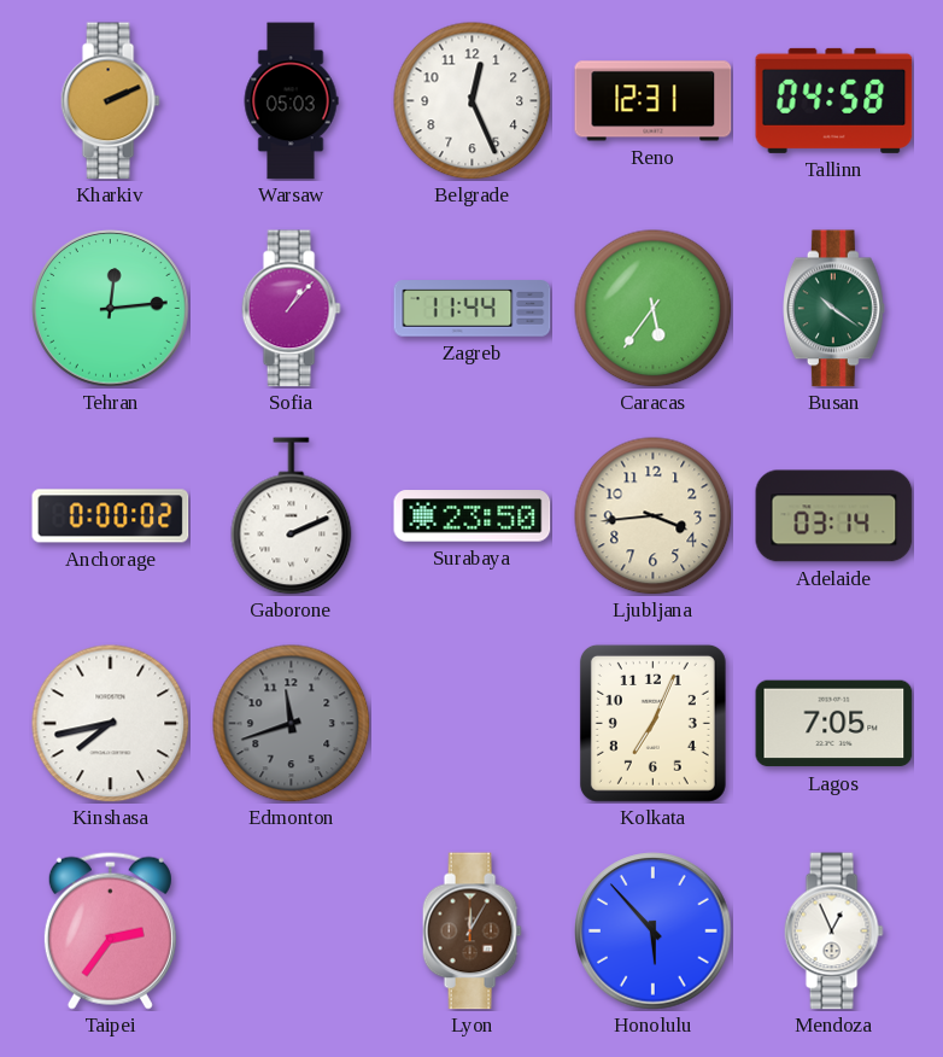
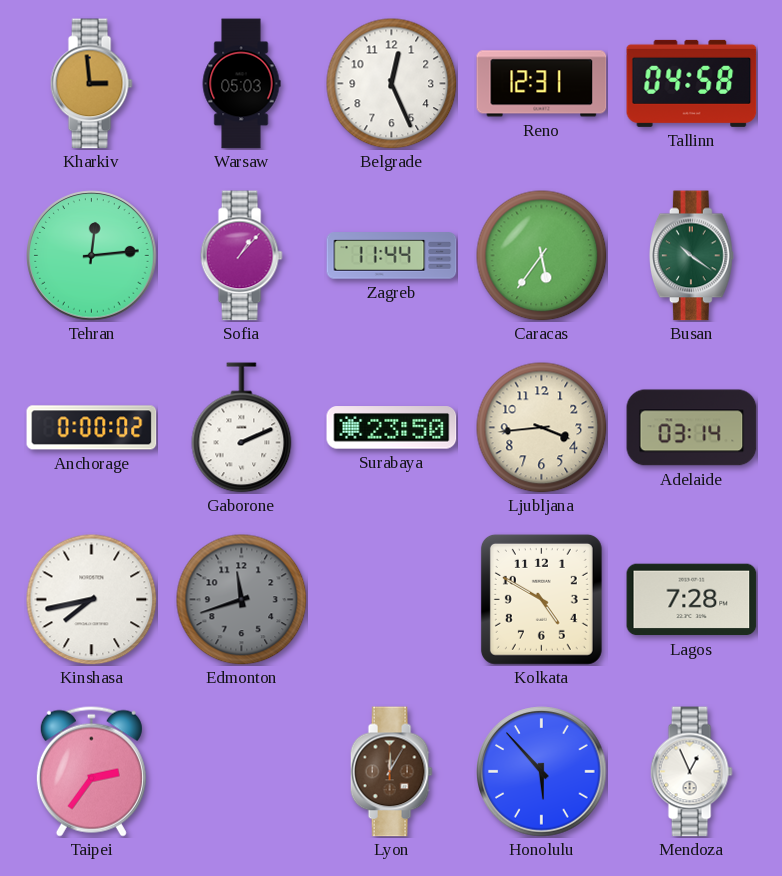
Kharkiv: 2:11 -> 2:59
Kolkata: 7:04 -> 4:50
Lagos: 7:05 -> 7:28
